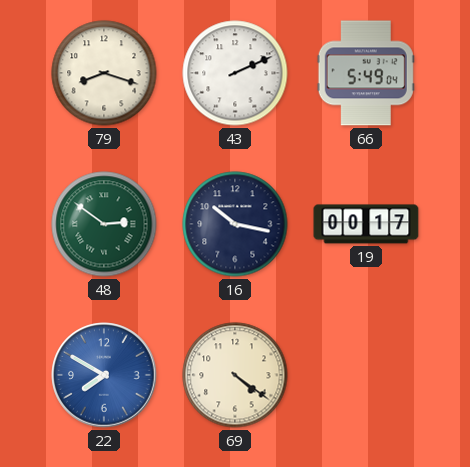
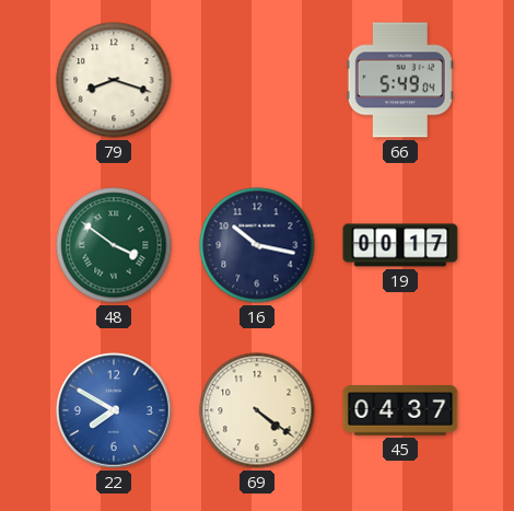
43: 2:11 -> none
48: 2:51 -> 3:51
45: none -> 04:37
